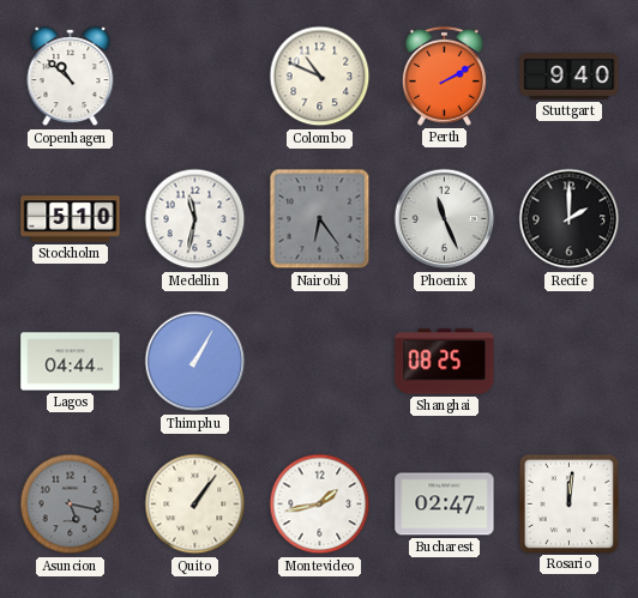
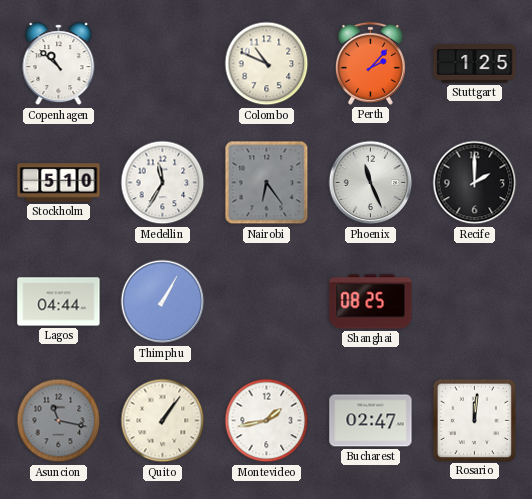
Perth: 2:10 -> 2:07
Stuttgart: 9:40 -> 1:25
Medellin: 11:32 -> 11:35
Asuncion: 5:17 -> 11:17
